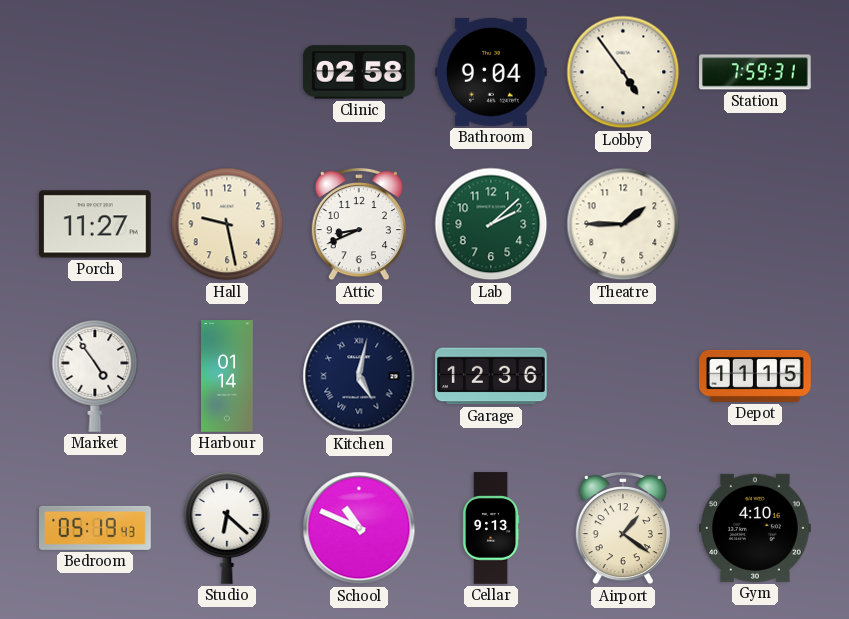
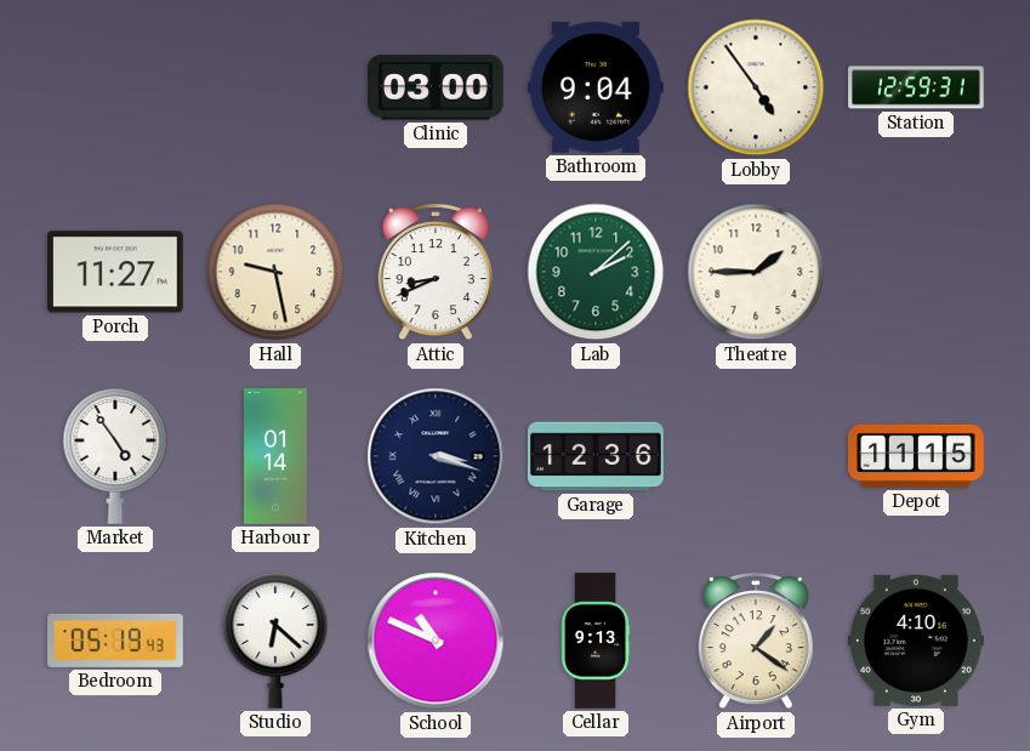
Clinic: 02:58 -> 03:00
Station: 7:59 -> 12:59
Kitchen: 5:02 -> 3:18
